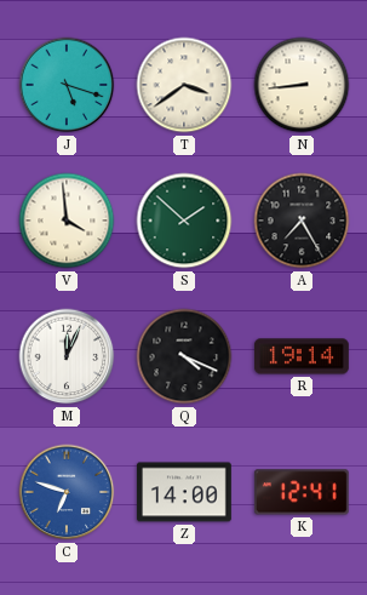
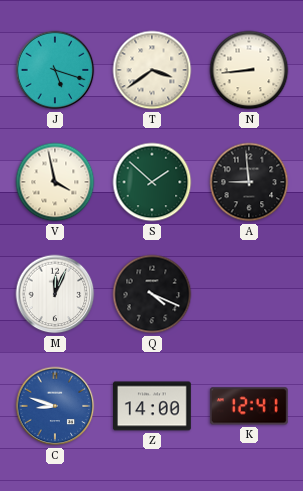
V: 3:59 -> 3:58
A: 7:25 -> 8:59
R: 19:14 -> none
C: 6:48 -> 8:48
